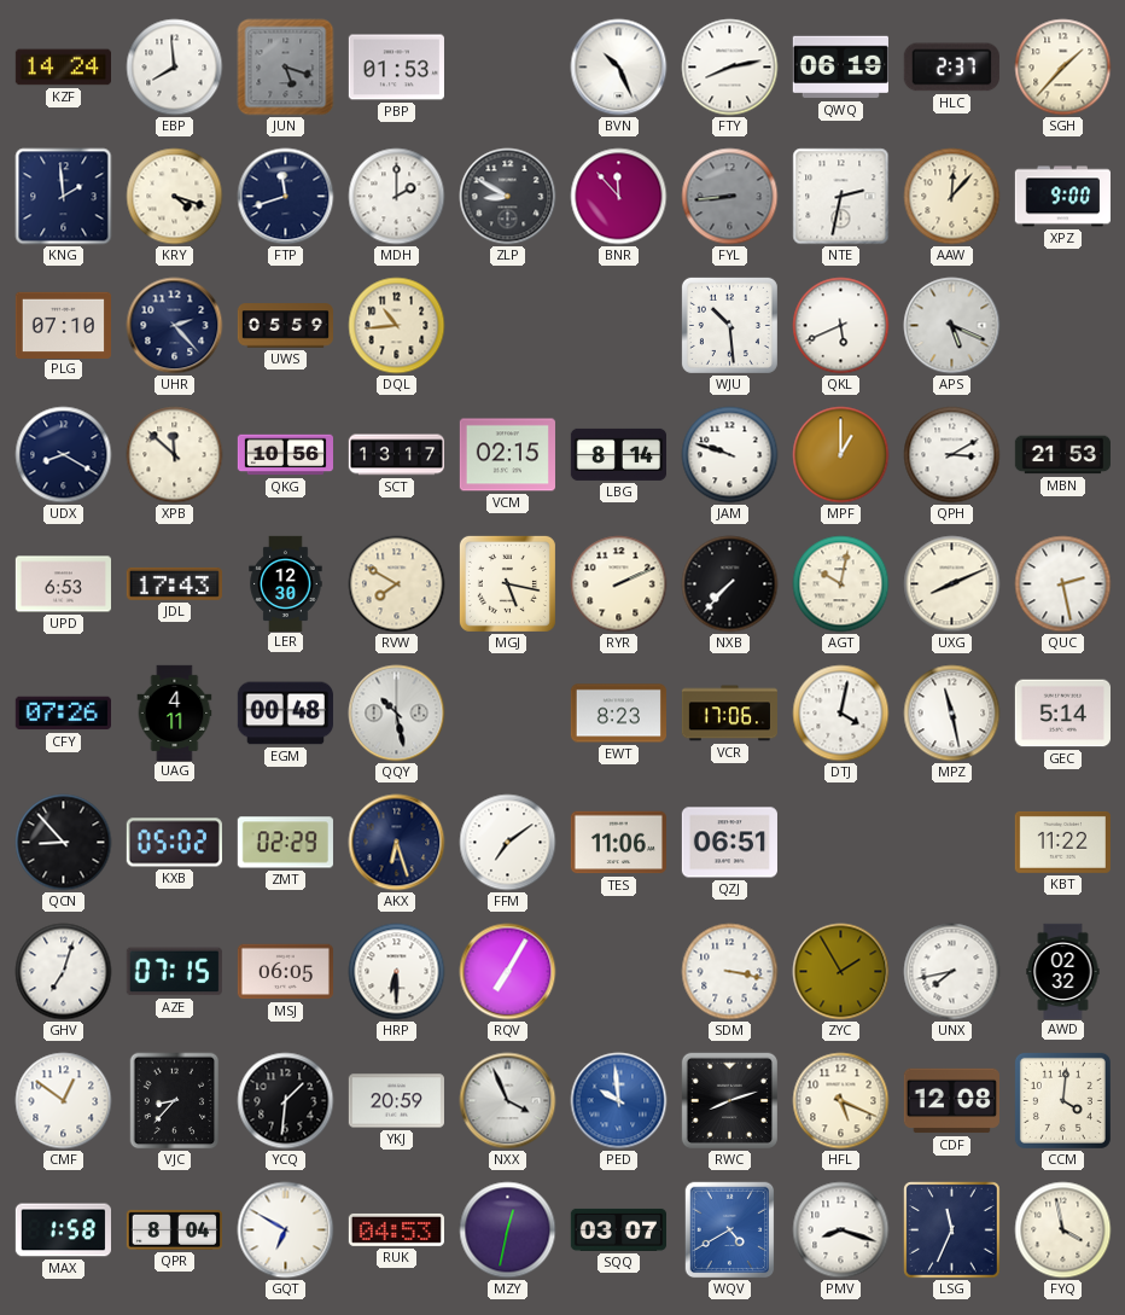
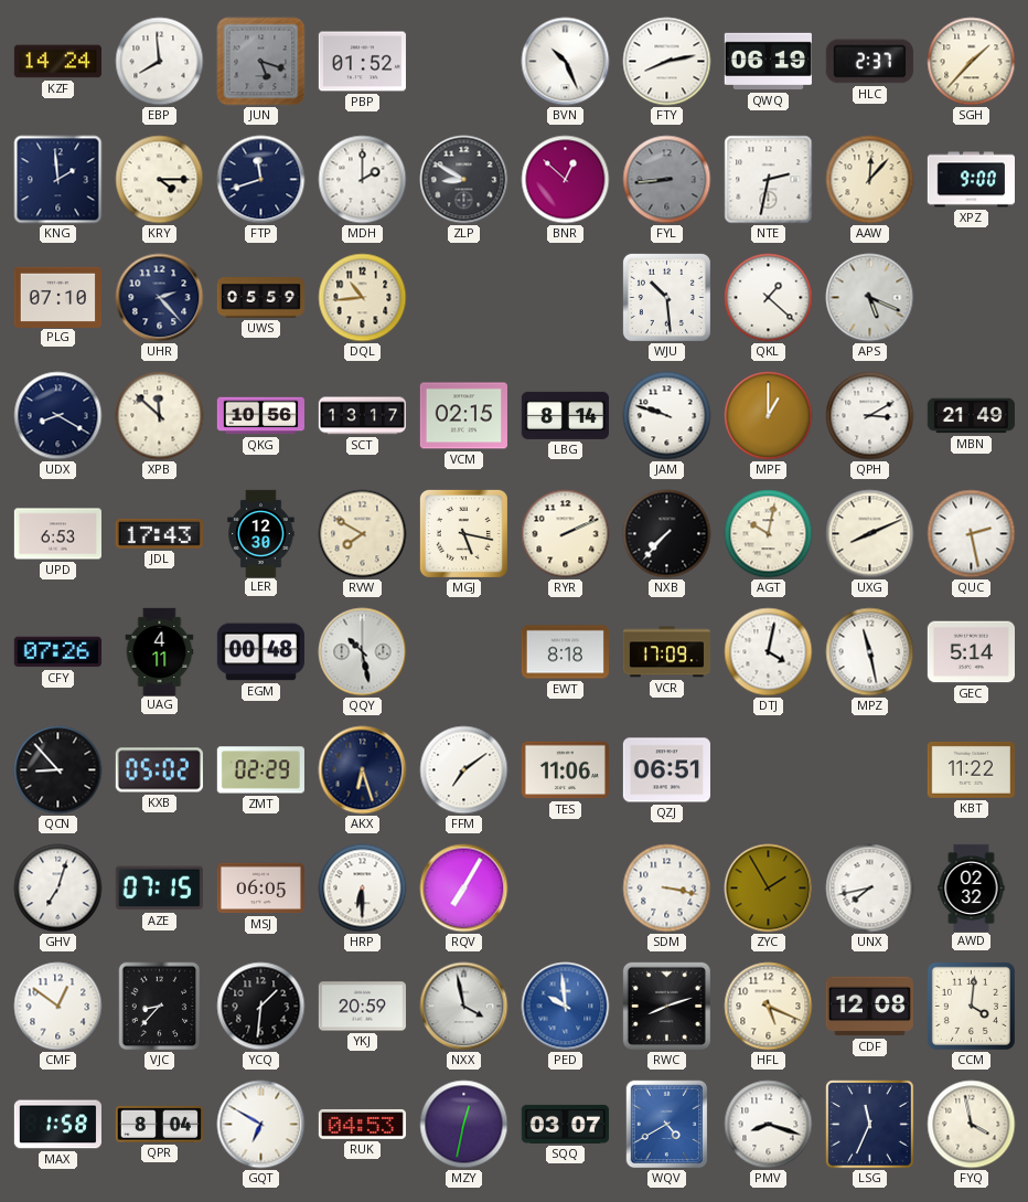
PBP: 01:53 -> 01:52
KRY: 4:18 -> 4:15
BNR: 11:53 -> 12:52
QKL: 5:41 -> 1:22
MBN: 21:53 -> 21:49
EWT: 8:23 -> 8:18
VCR: 17:06 -> 17:09
NXX: 3:56 -> 3:58
